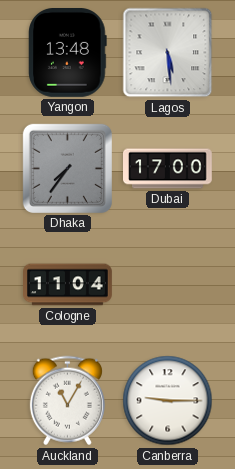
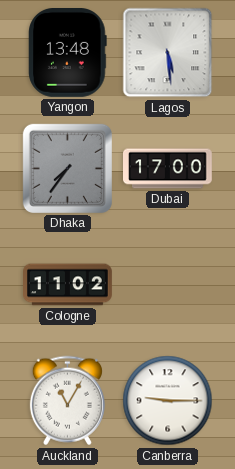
Cologne: 11:04 -> 11:02
